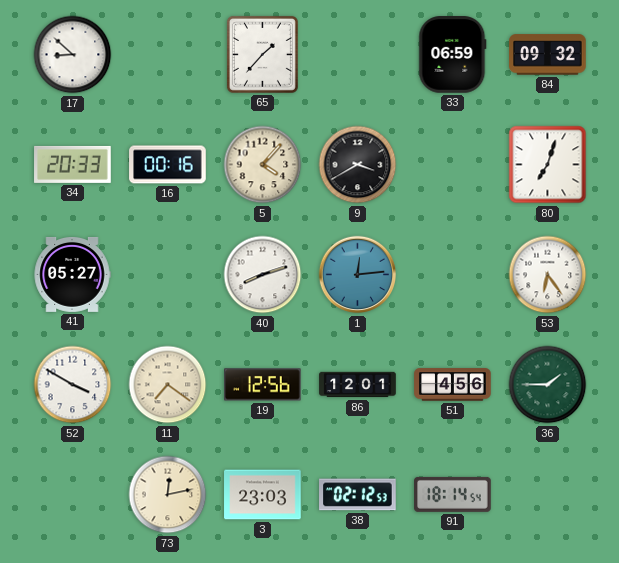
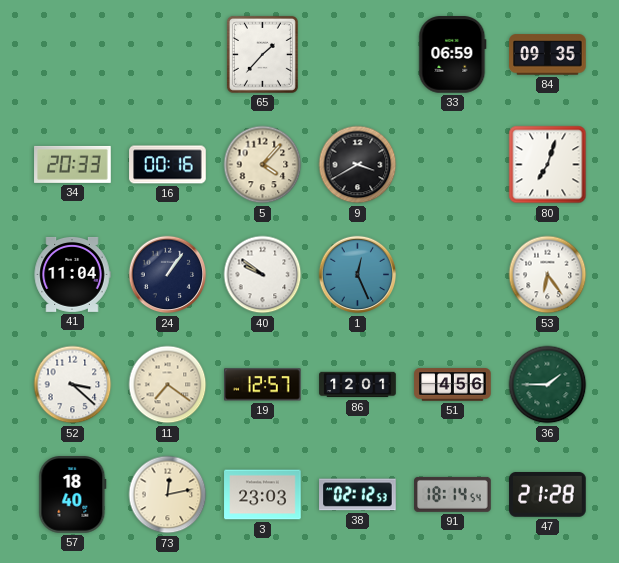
17: 8:52 -> none
84: 09:32 -> 09:35
41: 05:27 -> 11:04
24: none -> 1:06
40: 8:12 -> 9:51
1: 12:14 -> 12:26
52: 3:50 -> 3:22
19: 12:56 -> 12:57
57: none -> 18:40
47: none -> 21:28
